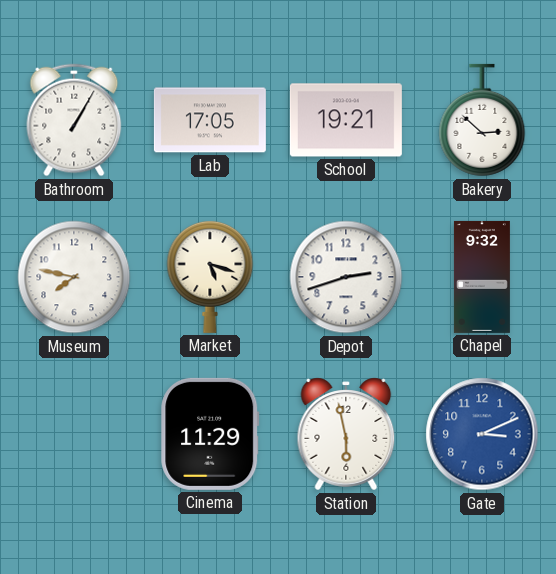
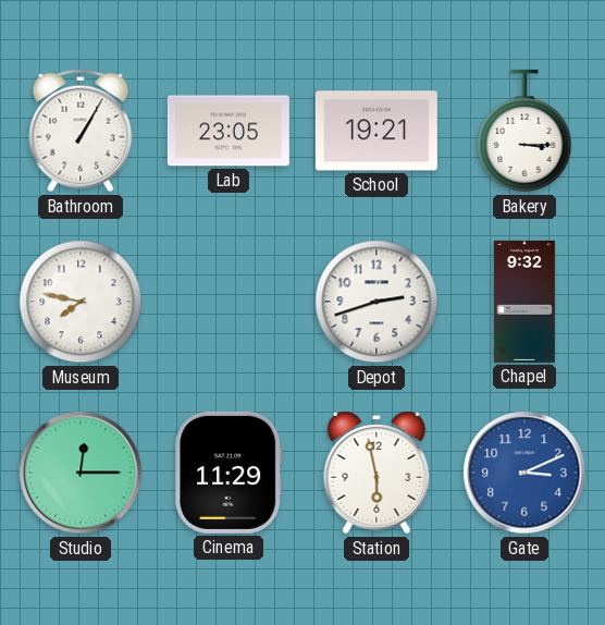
Lab: 17:05 -> 23:05
Bakery: 2:52 -> 3:15
Market: 5:18 -> none
Studio: none -> 12:15
